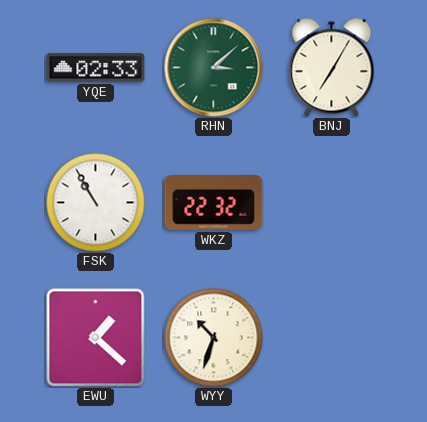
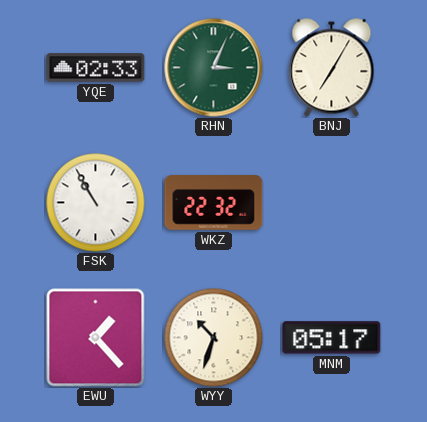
RHN: 3:08 -> 3:04
EWU: 1:22 -> 1:23
MNM: none -> 05:17
